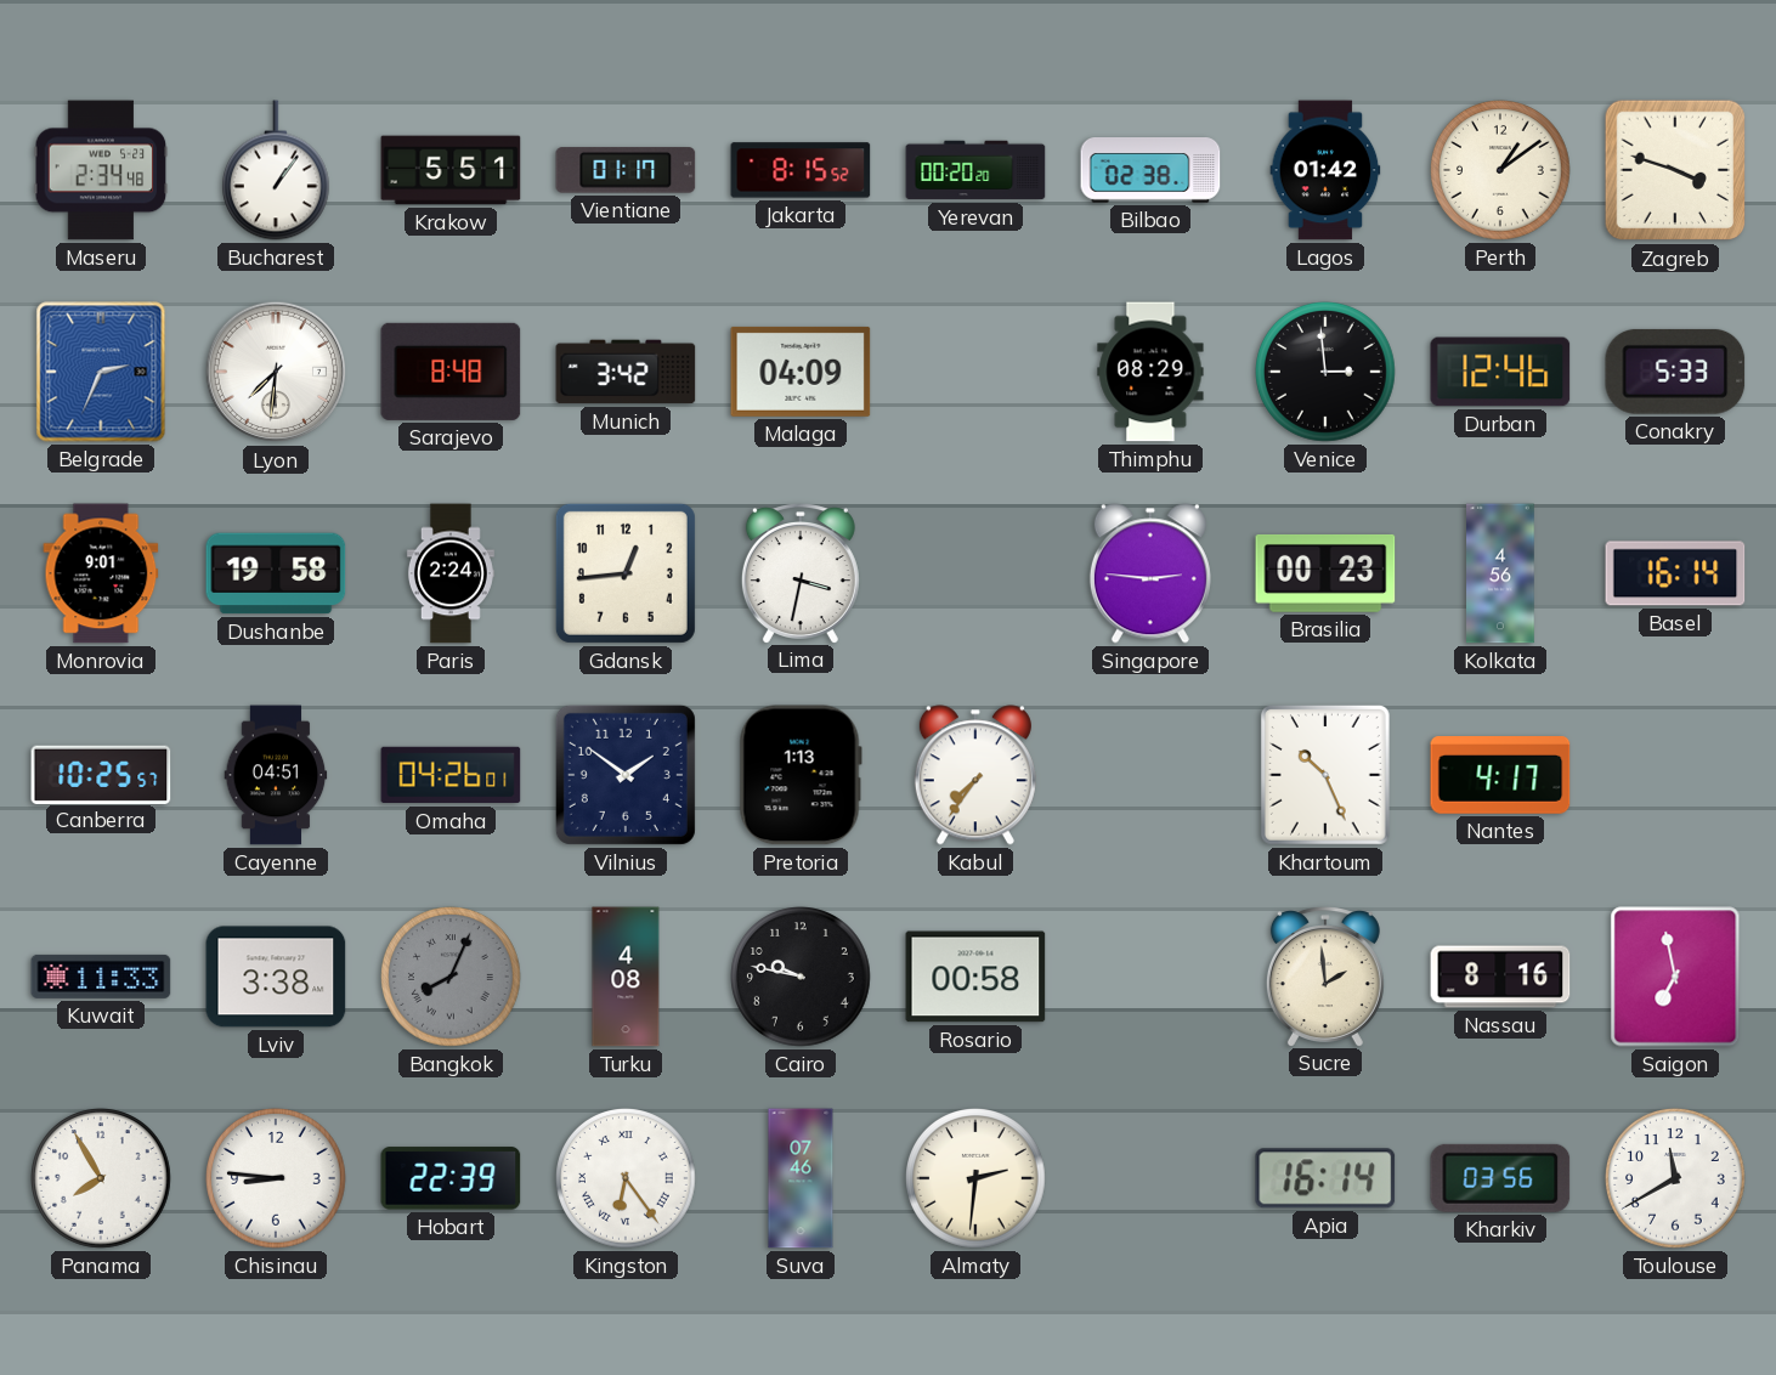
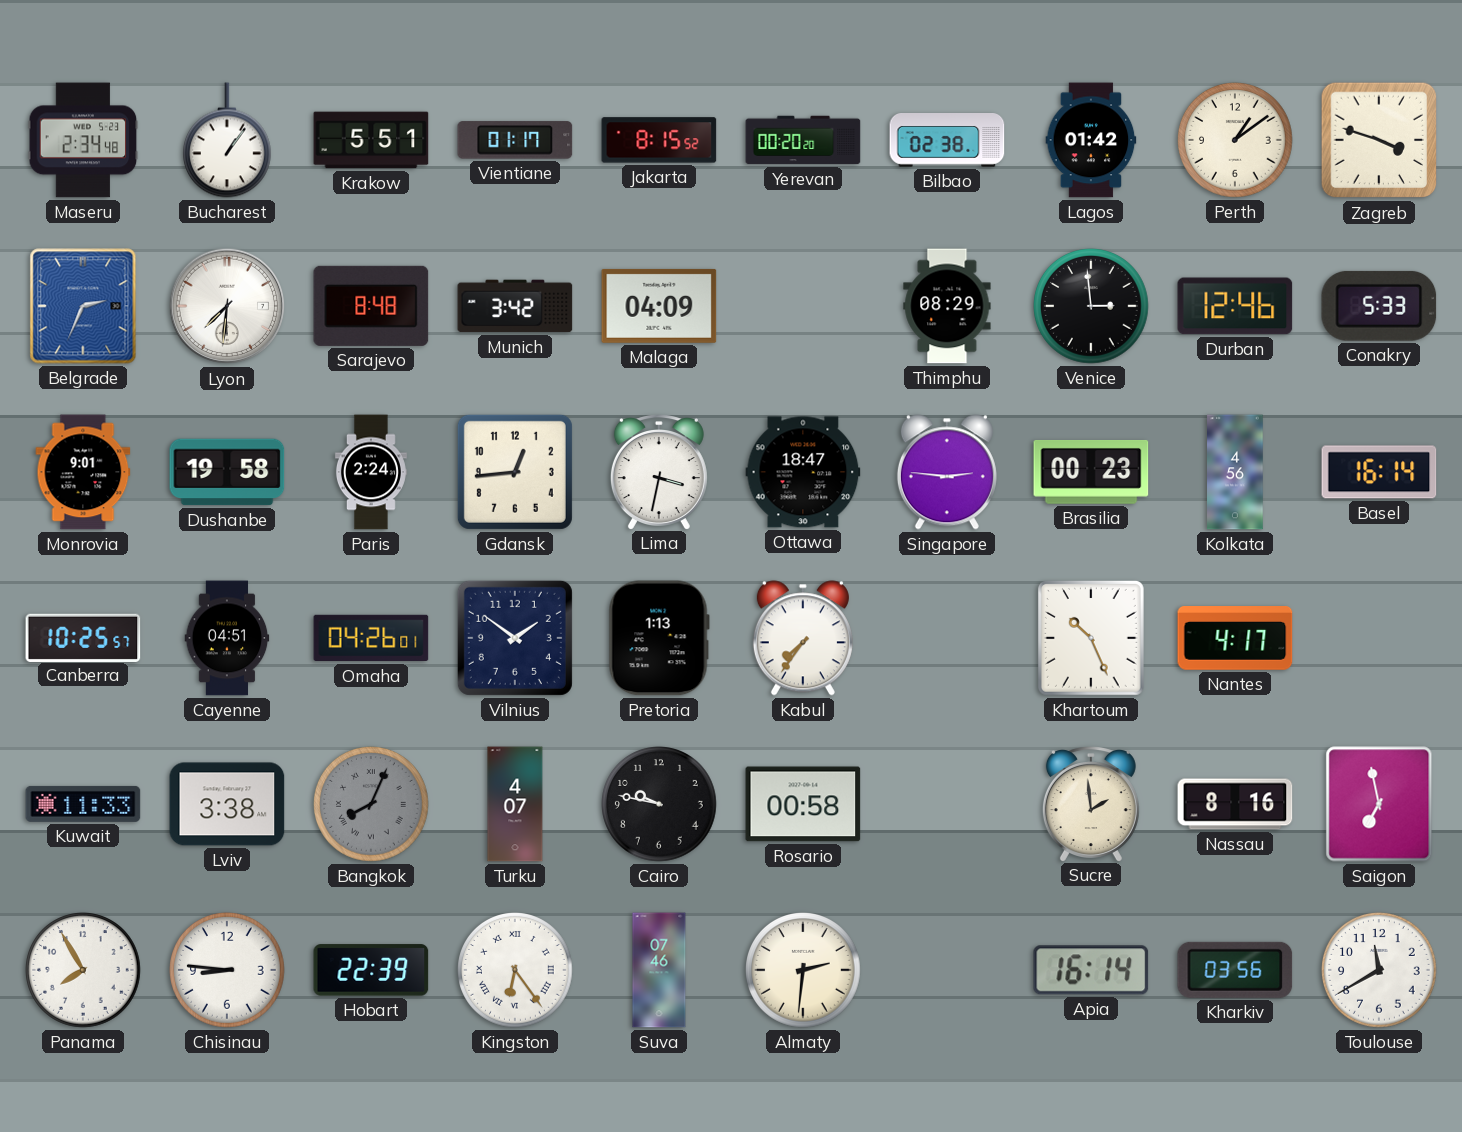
Ottawa: none -> 18:47
Turku: 4:08 -> 4:07
